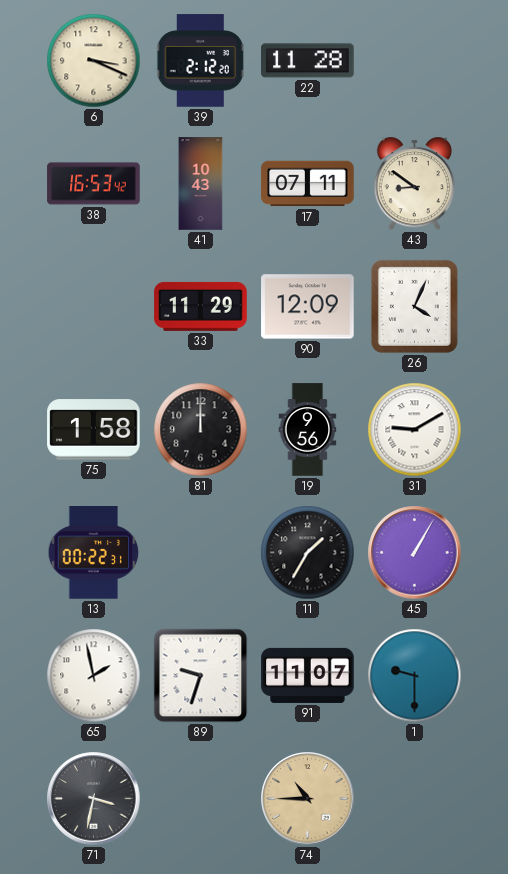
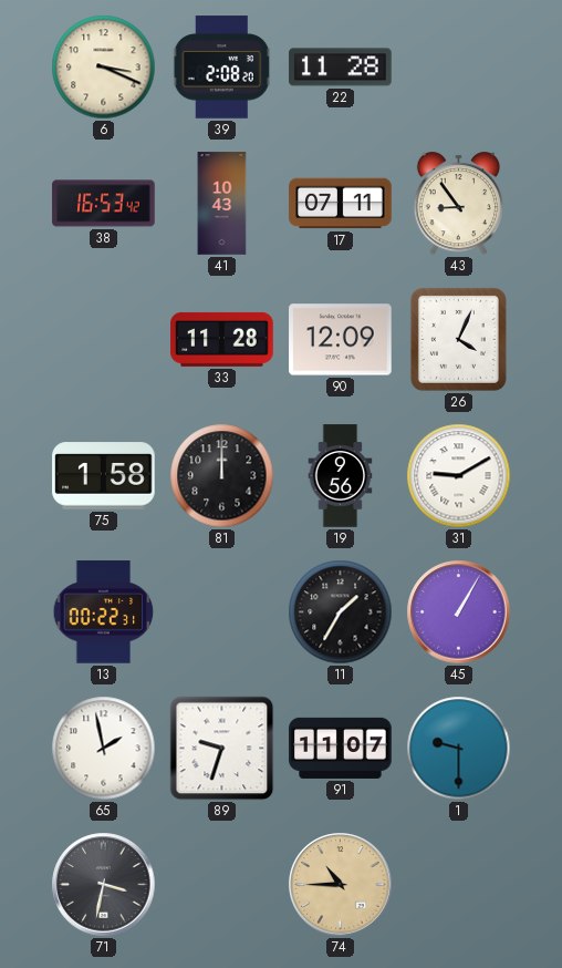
39: 2:12 -> 2:08
43: 8:51 -> 8:54
33: 11:29 -> 11:28
